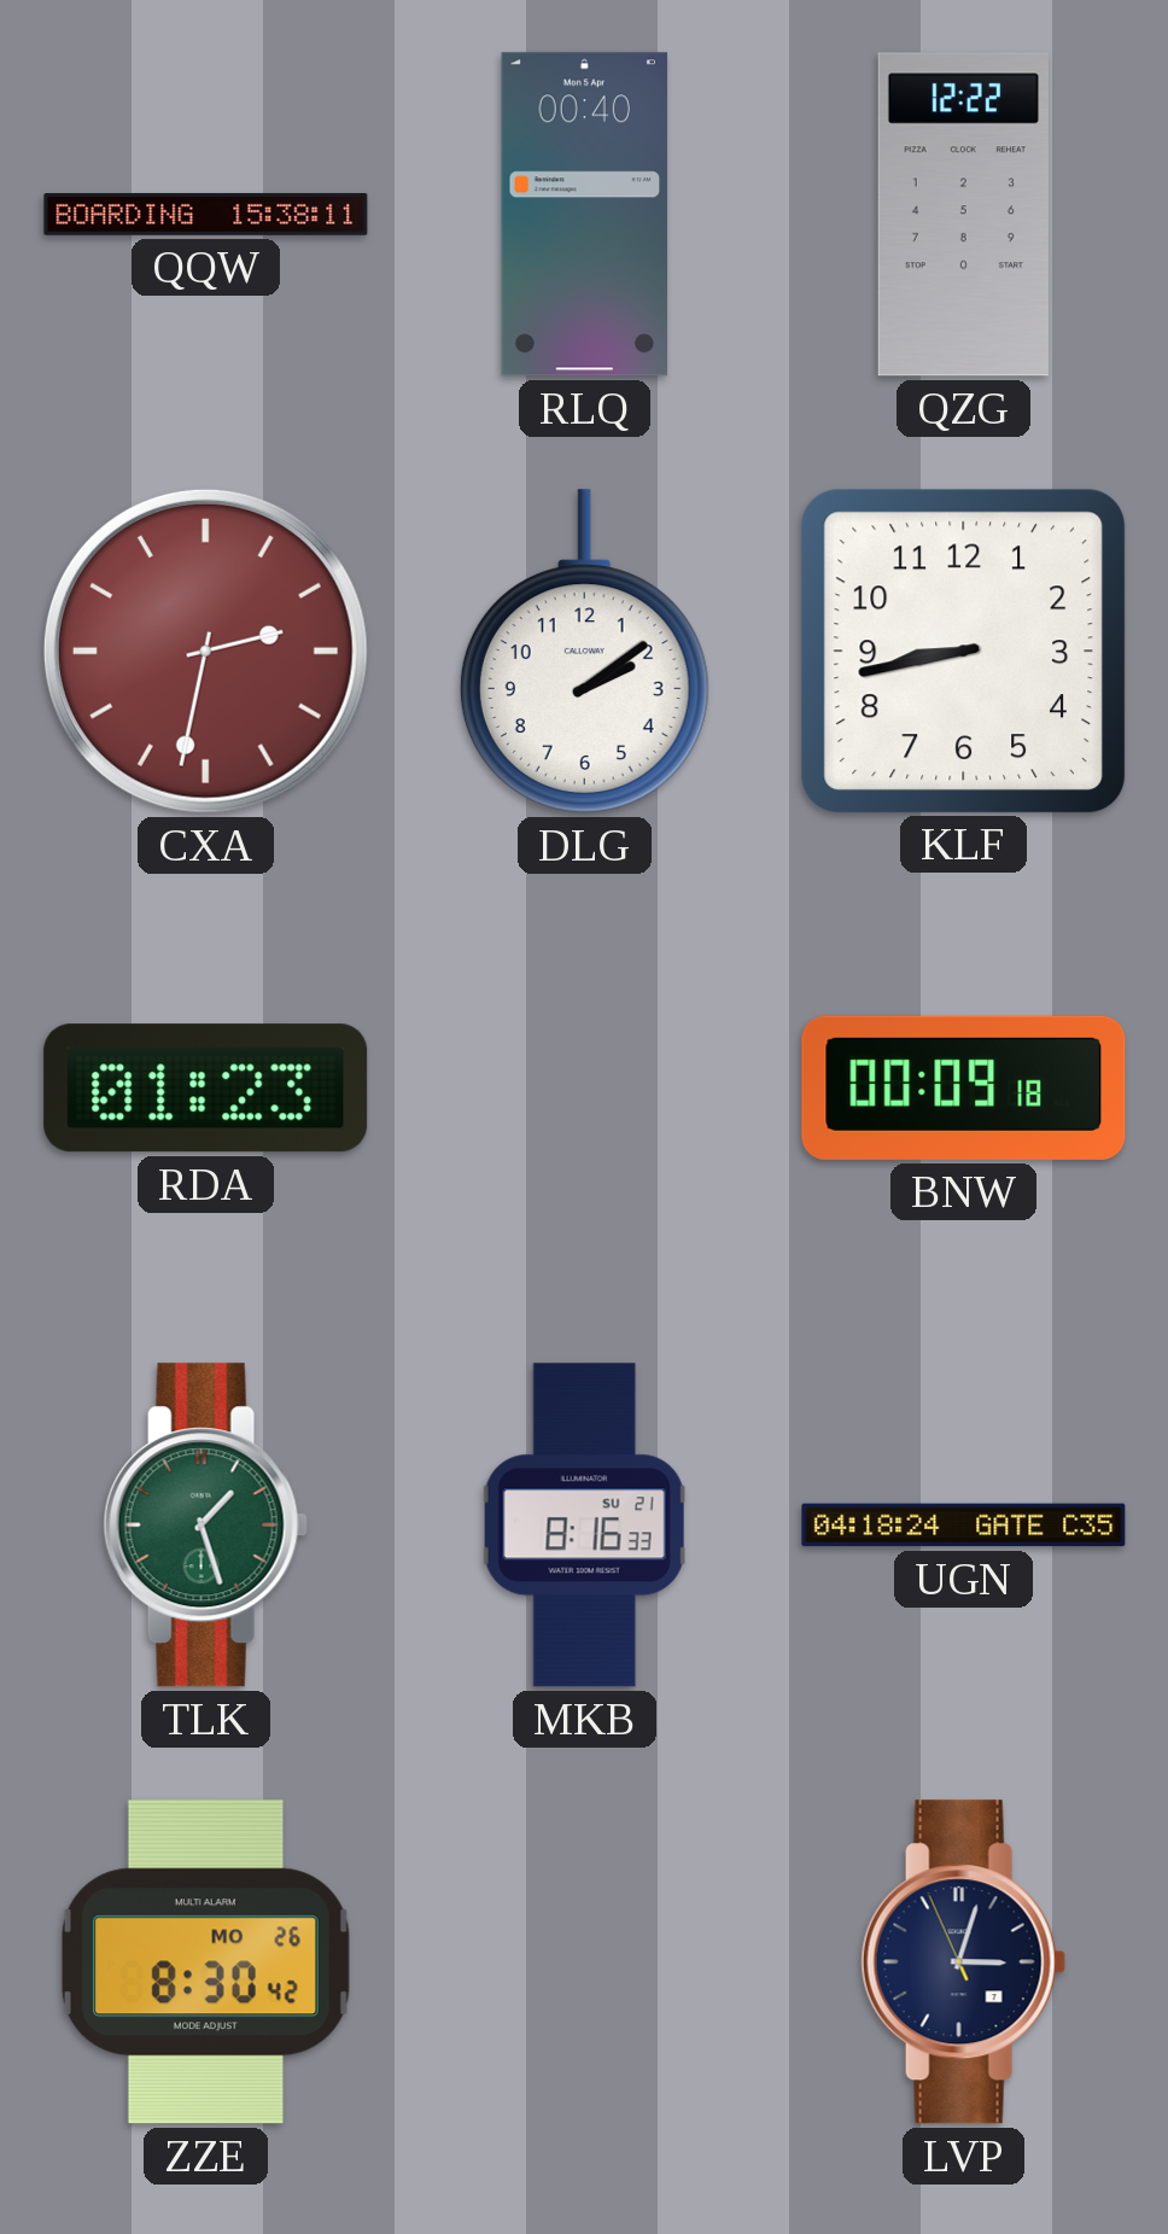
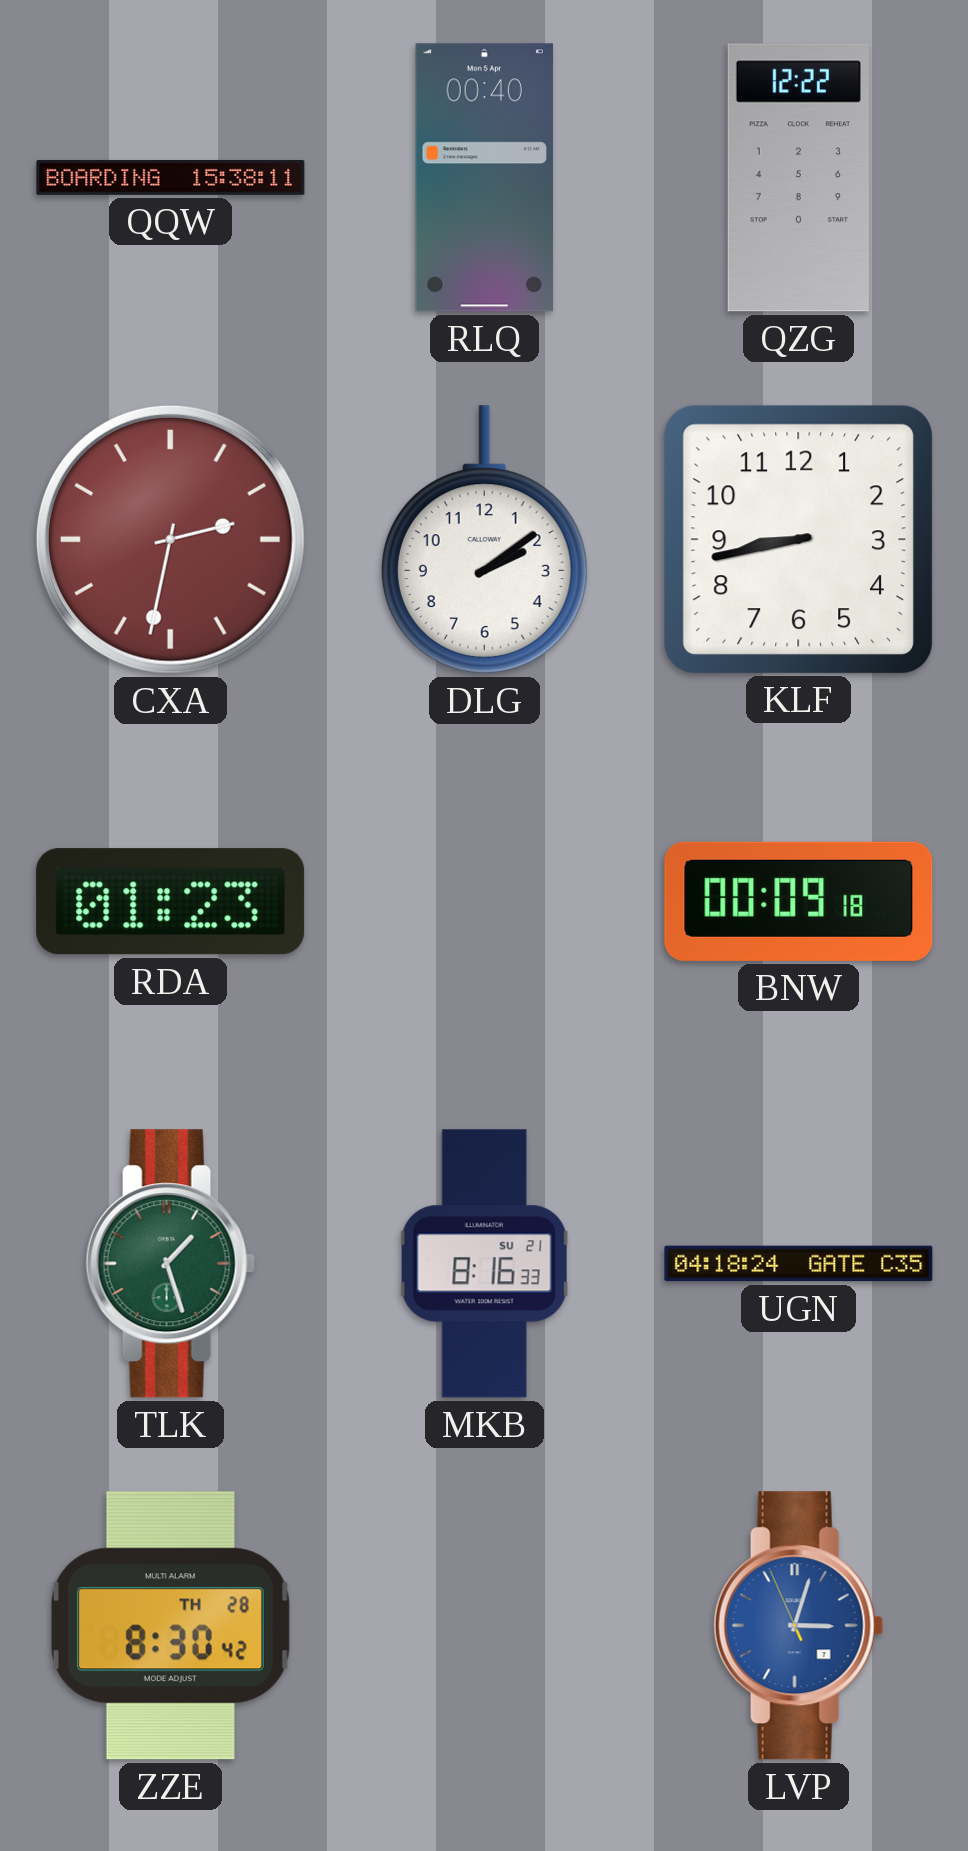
ZZE date: MO 26 -> TH 28
LVP dial: navy -> blue
